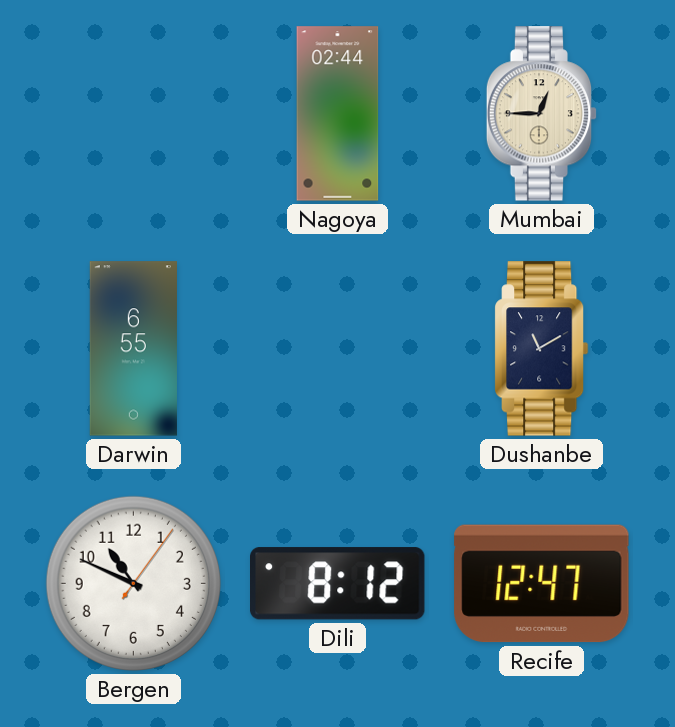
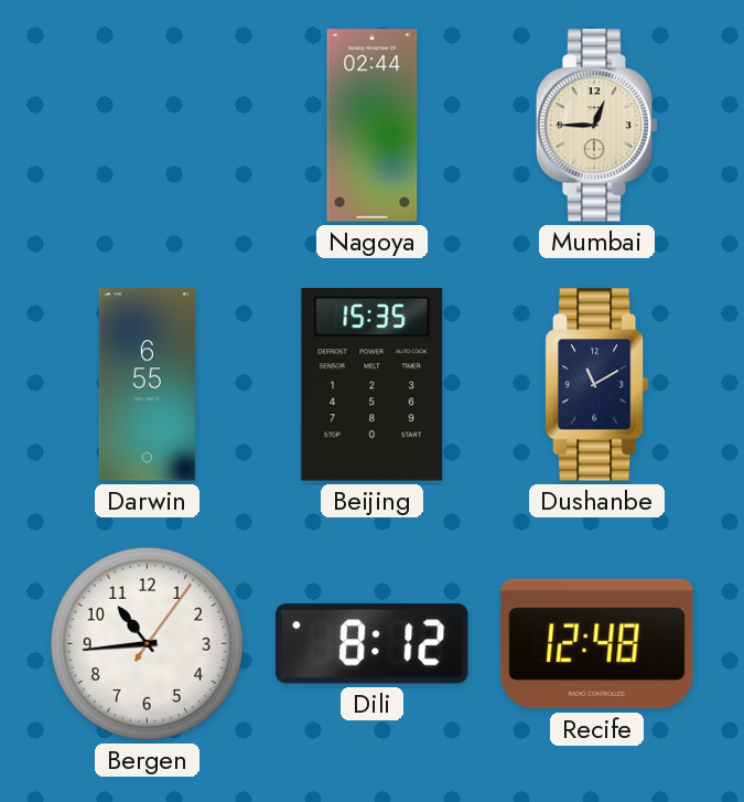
Beijing: none -> 15:35
Bergen: 10:49 -> 10:44
Recife: 12:47 -> 12:48
